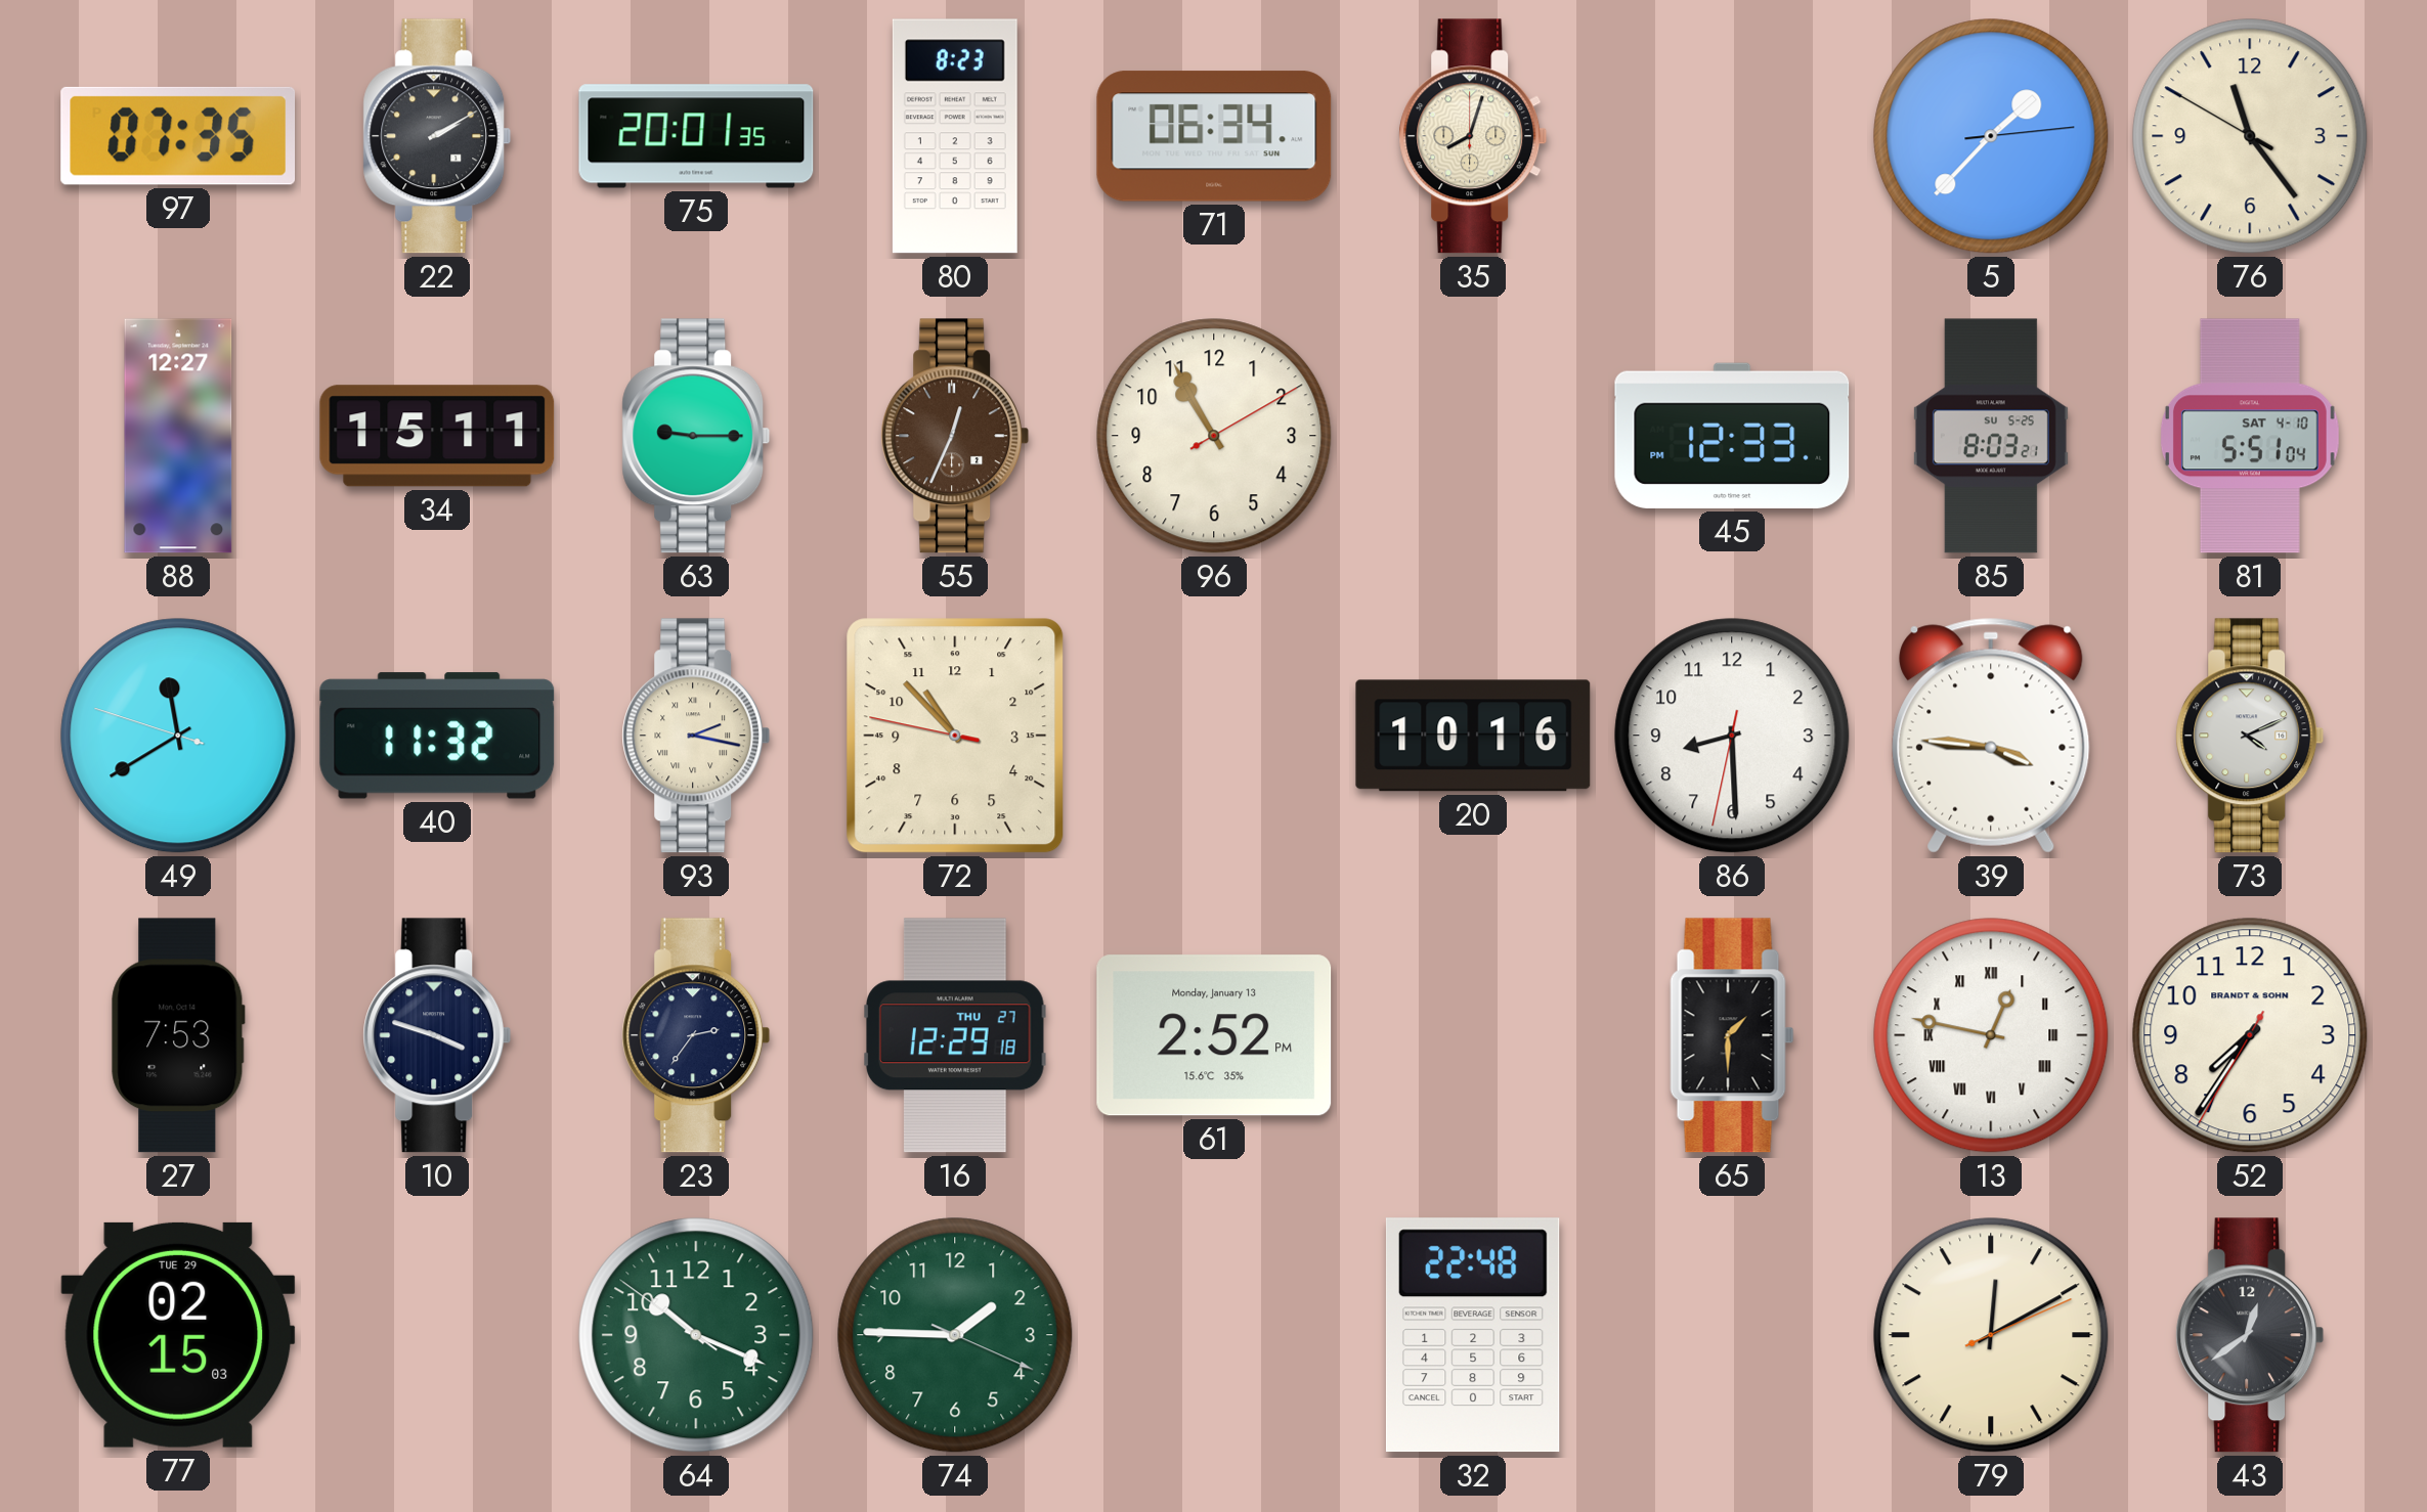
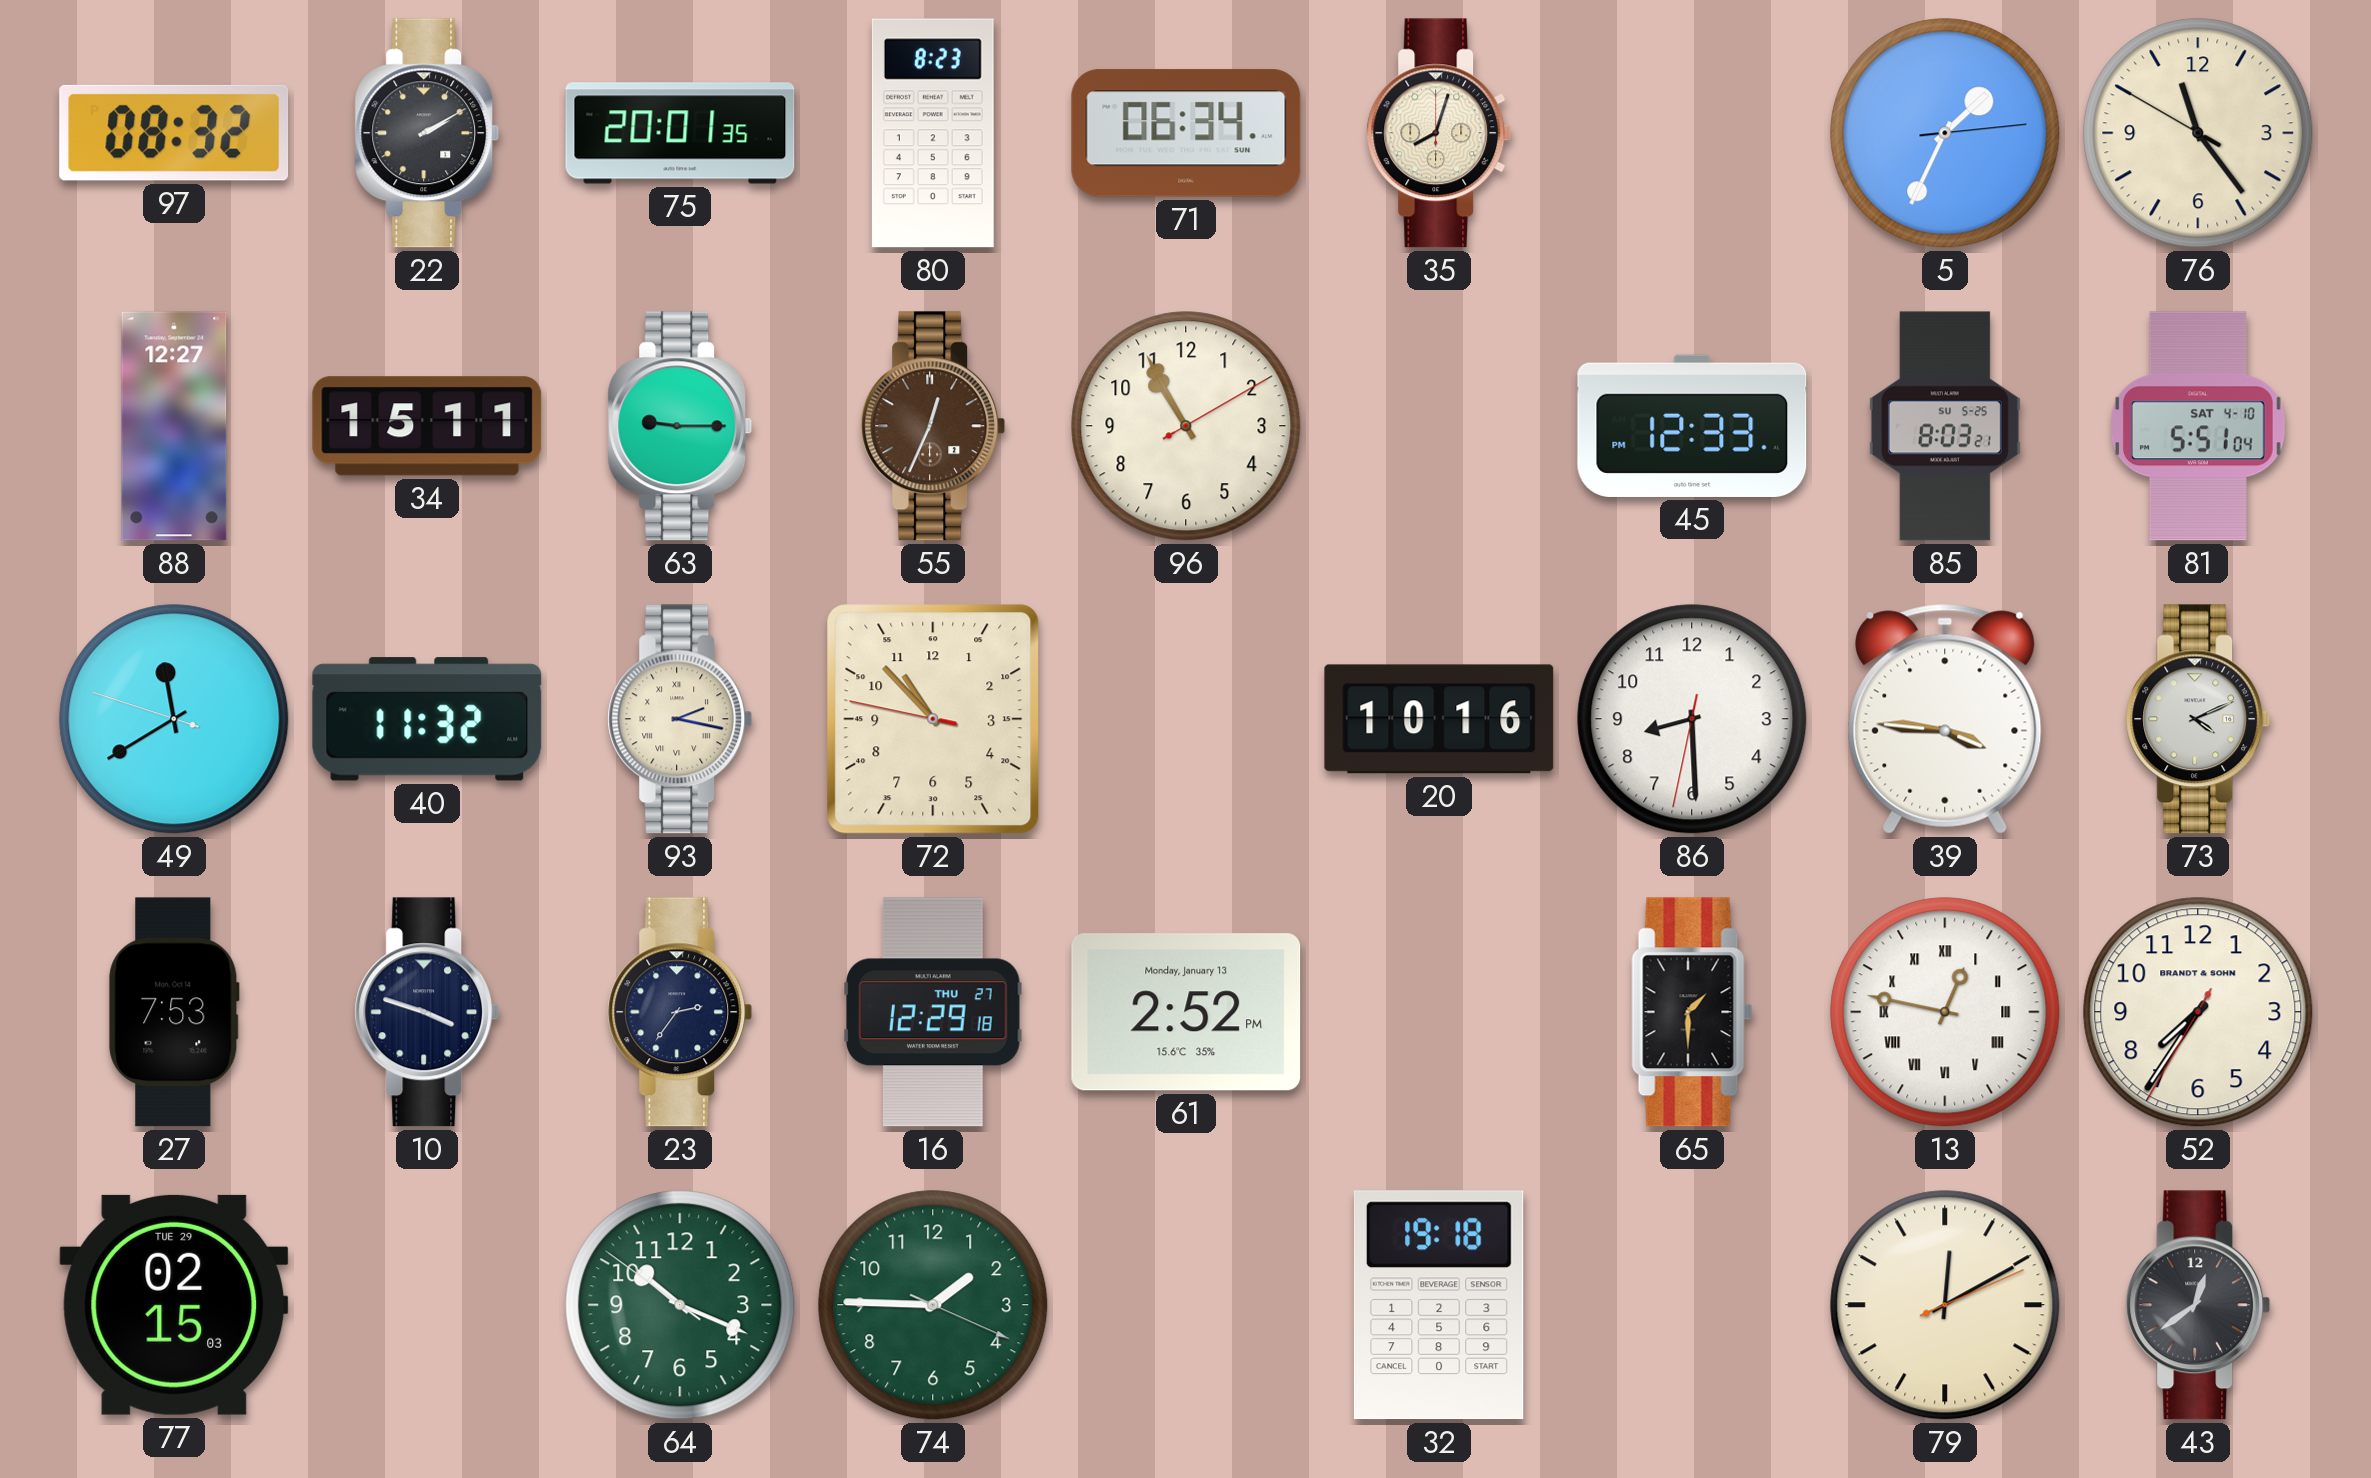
97: 07:35 -> 08:32
5: 1:37 -> 1:34
32: 22:48 -> 19:18
